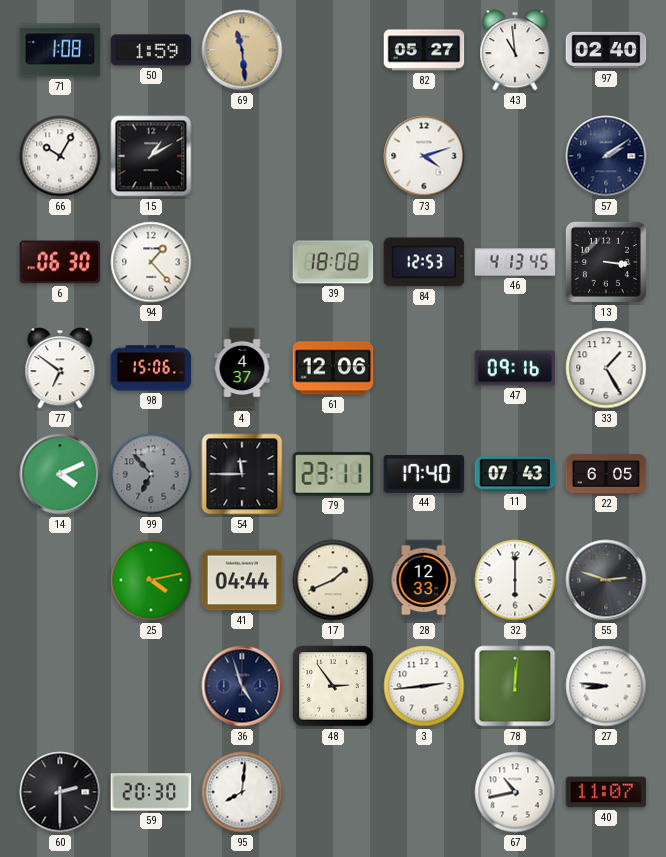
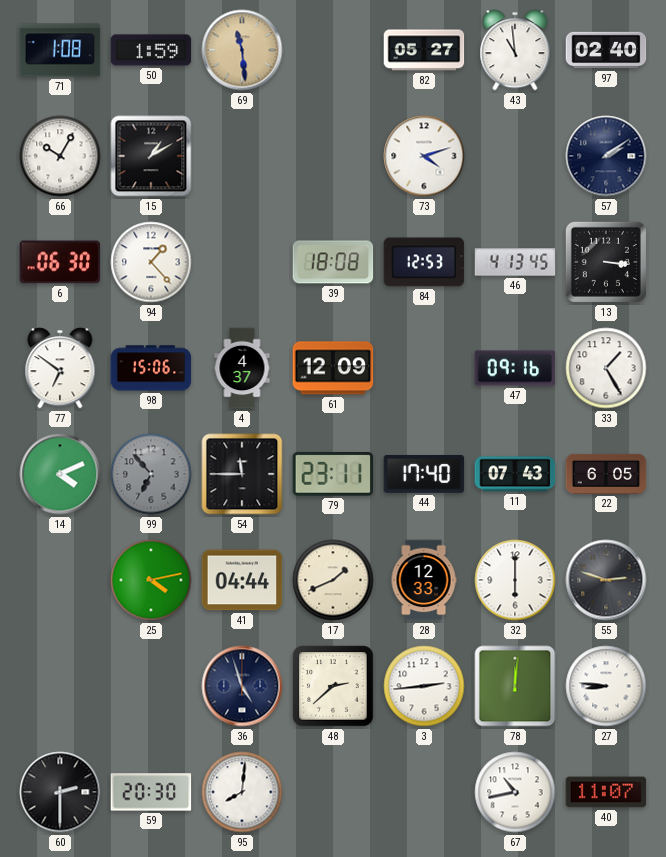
61: 12:06 -> 12:09
48: 2:54 -> 2:38
